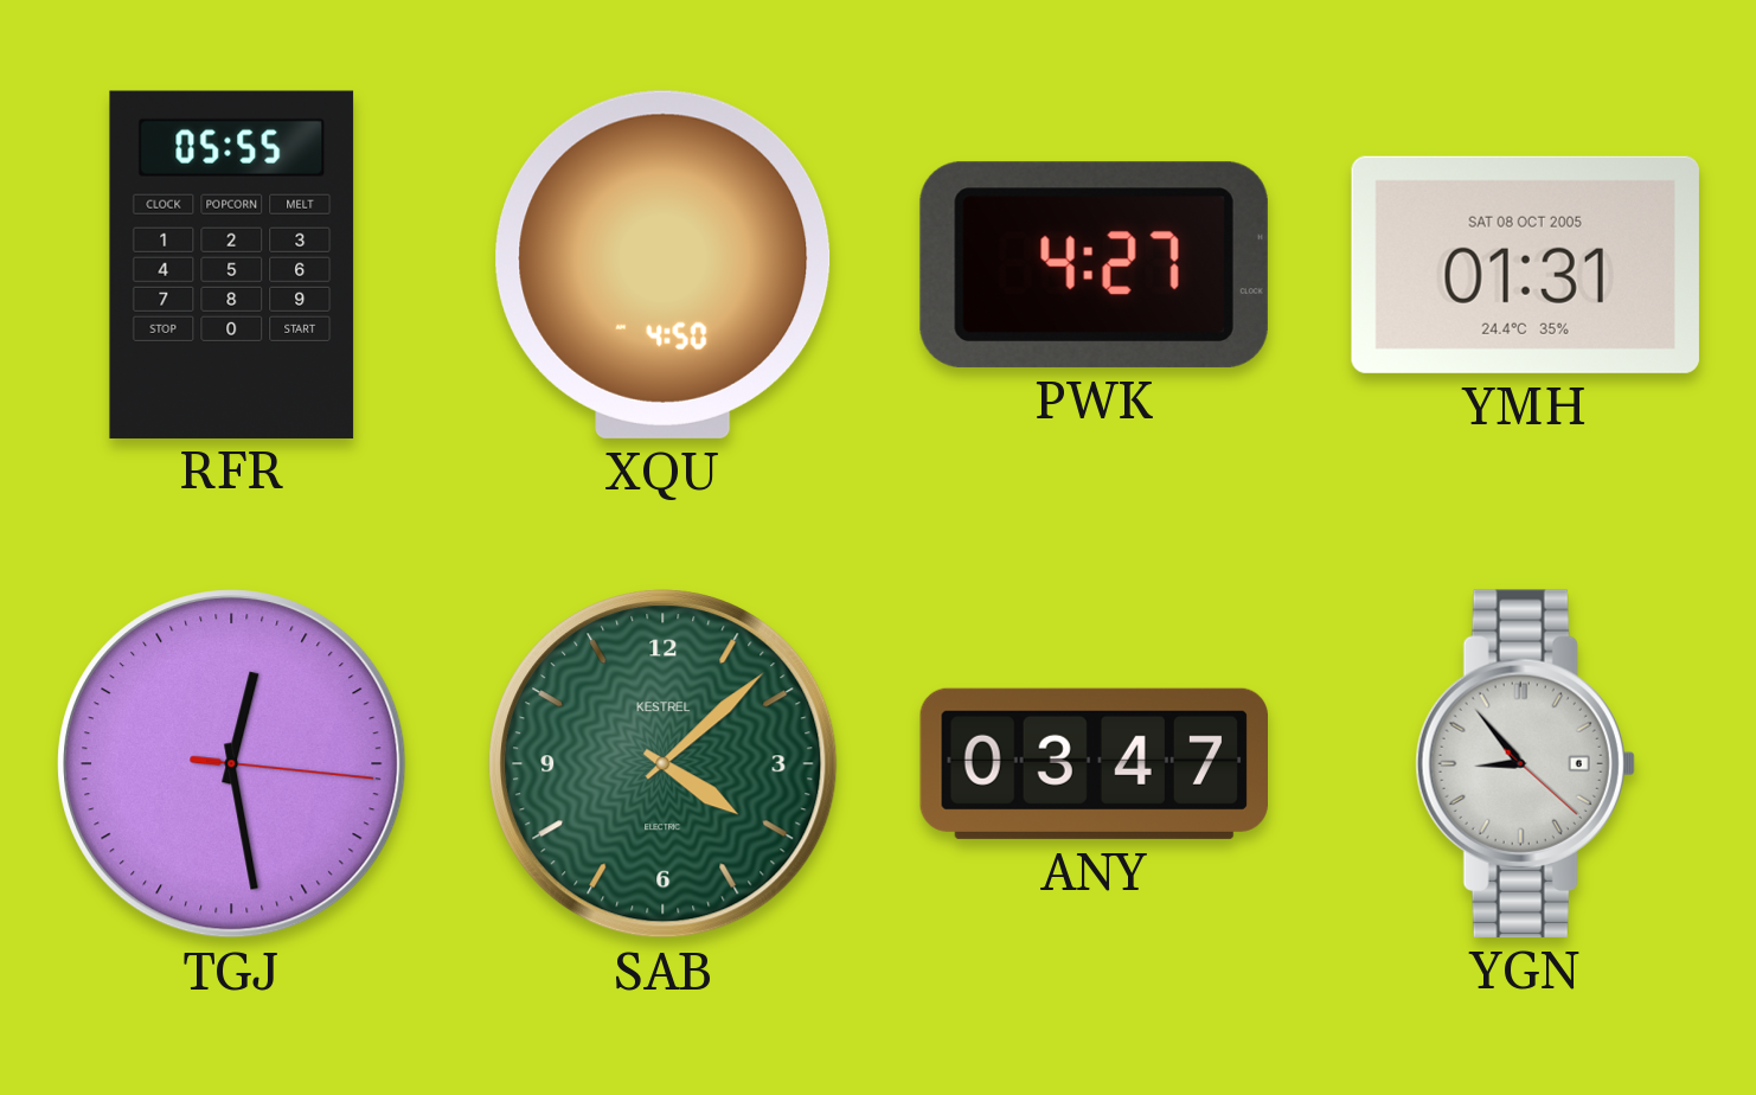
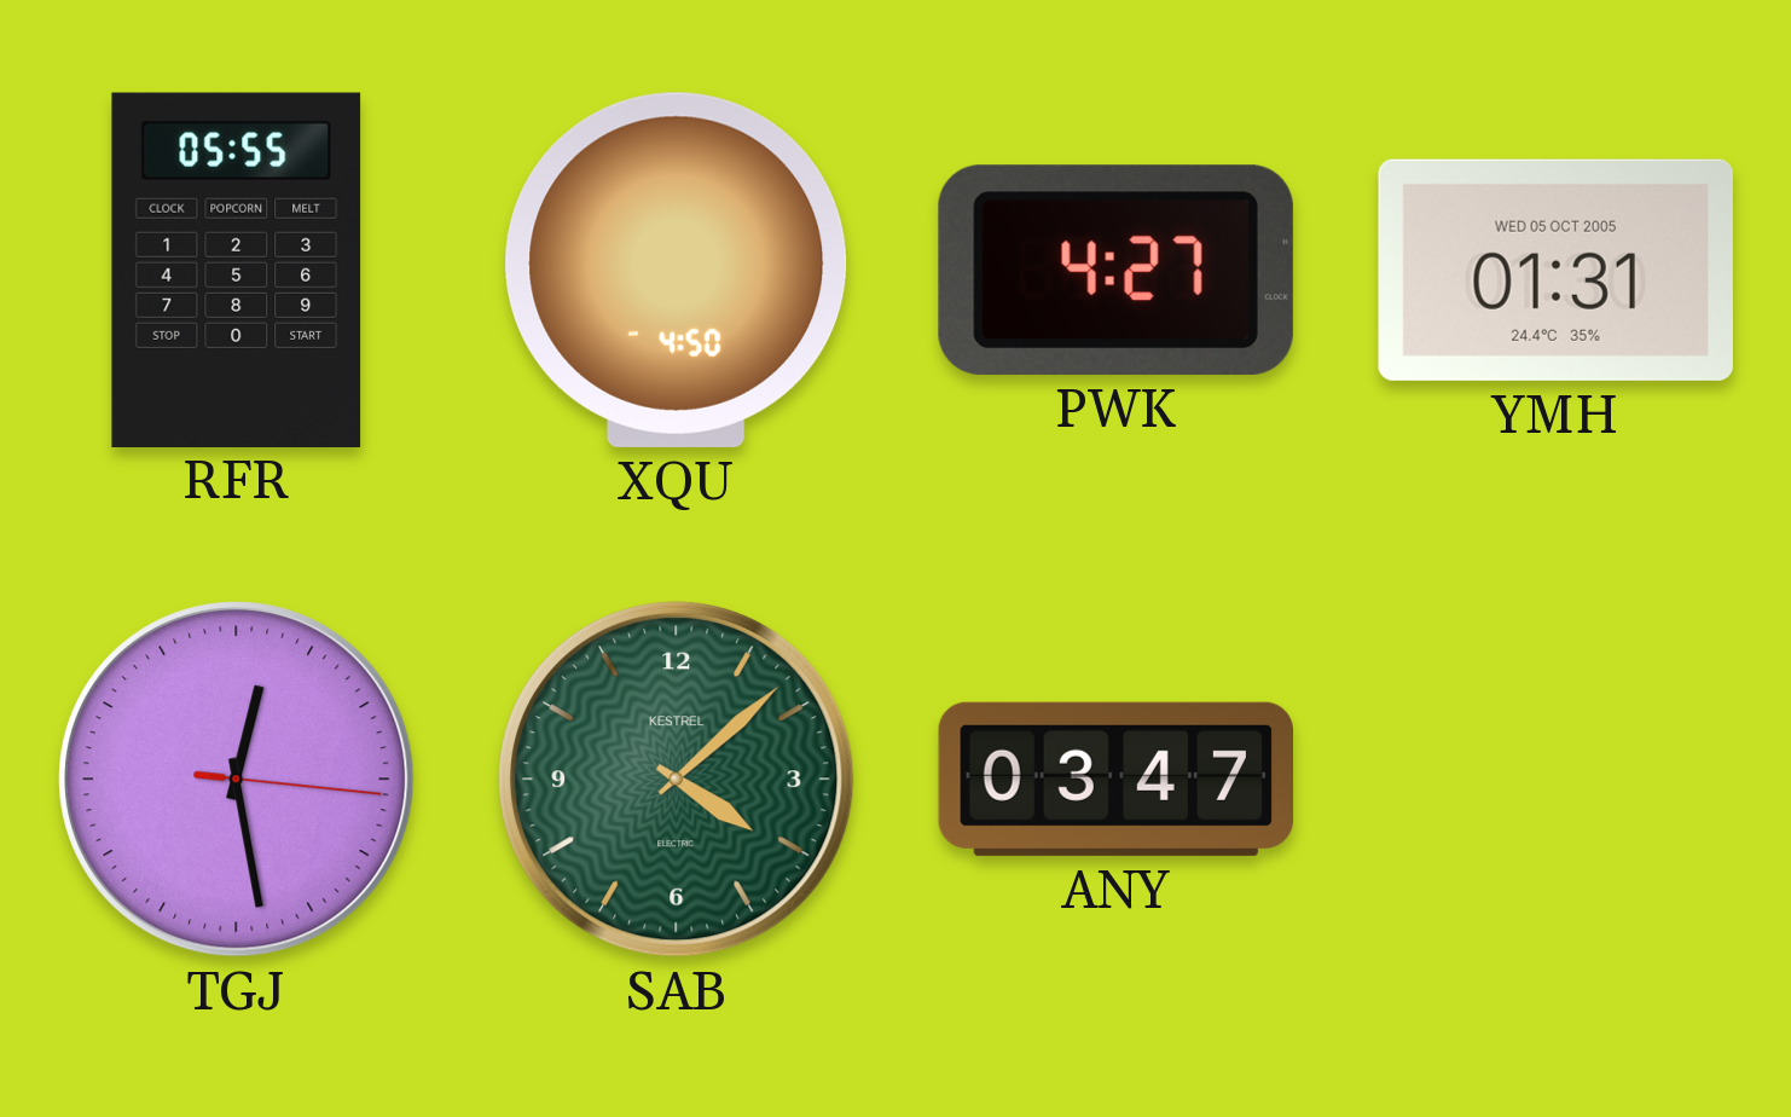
YMH date: SAT 08 OCT 2005 -> WED 05 OCT 2005
YGN: 8:53 -> none
